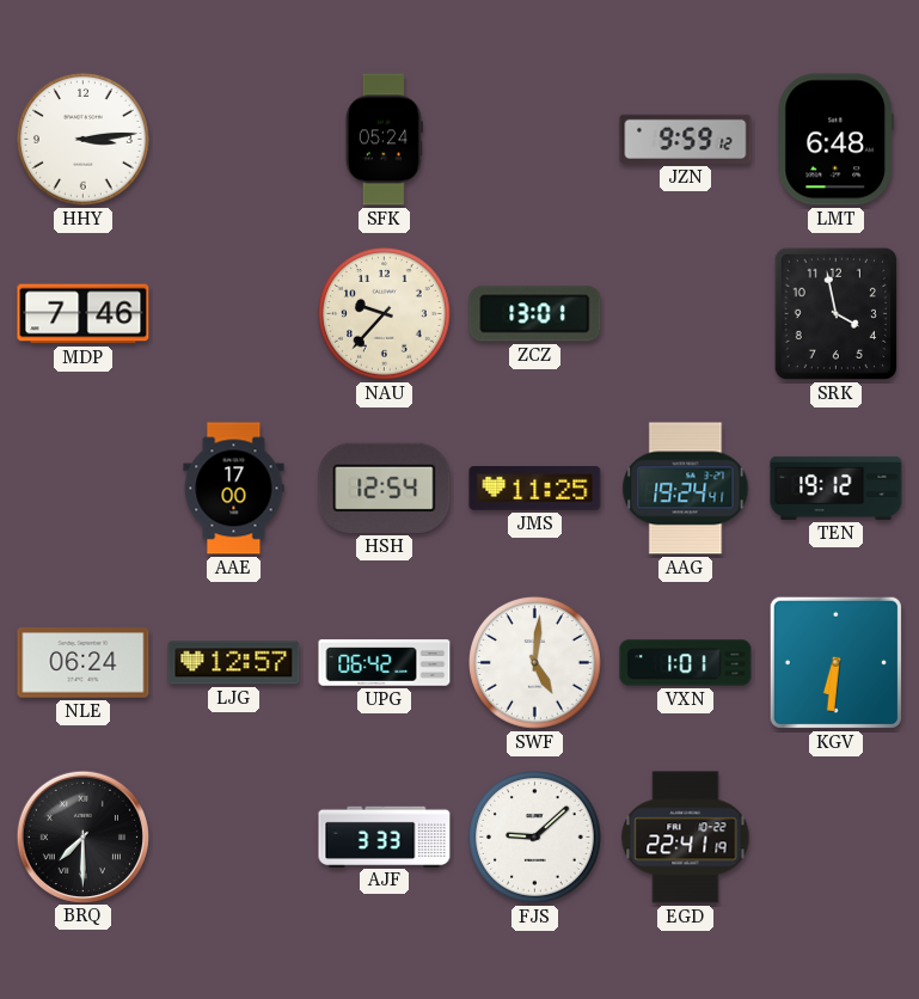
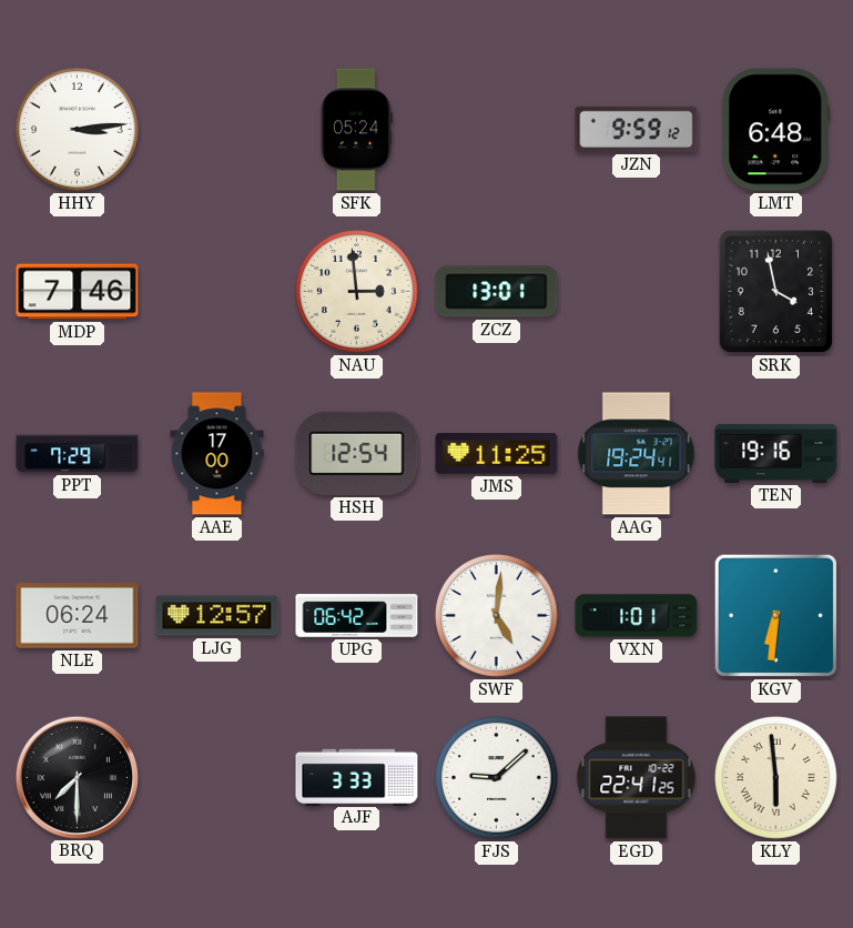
NAU: 9:37 -> 2:59
PPT: none -> 7:29
TEN: 19:12 -> 19:16
EGD: 22:41:19 -> 22:41:25
KLY: none -> 5:59
